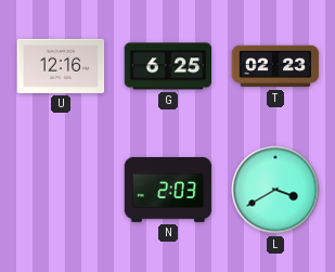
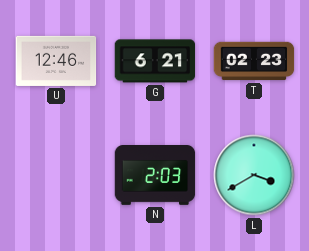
U: 12:16 -> 12:46
G: 6:25 -> 6:21
